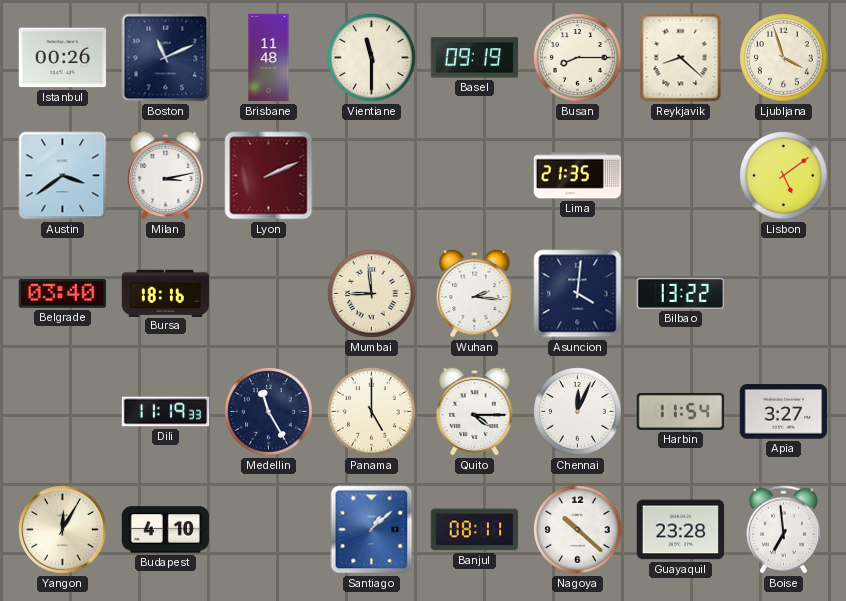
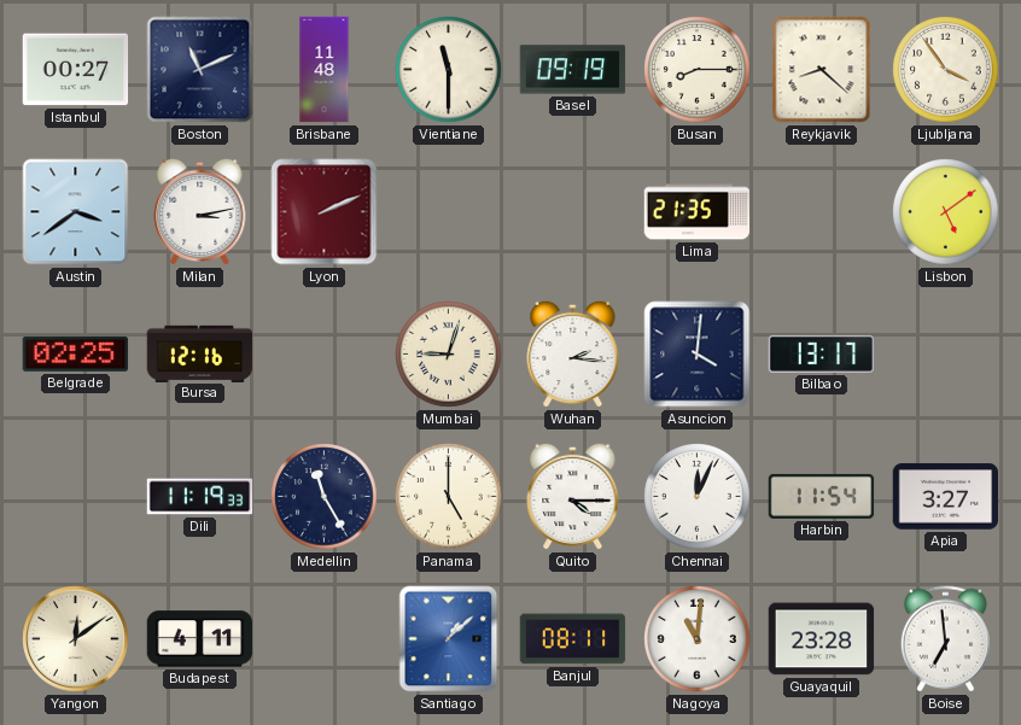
Istanbul: 00:26 -> 00:27
Ljubljana: 3:57 -> 3:54
Belgrade: 03:40 -> 02:25
Bursa: 18:16 -> 12:16
Mumbai: 8:59 -> 9:03
Bilbao: 13:22 -> 13:17
Yangon: 12:05 -> 12:09
Budapest: 4:10 -> 4:11
Nagoya: 10:22 -> 11:01
